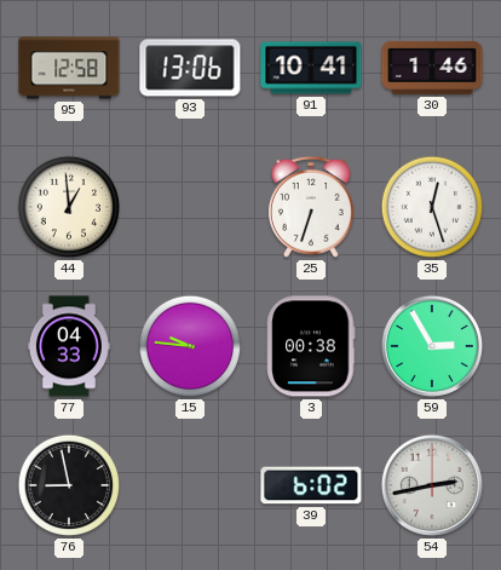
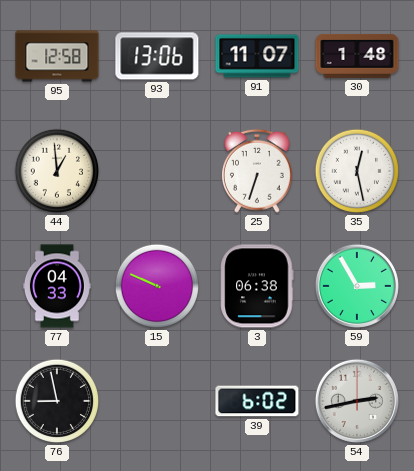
91: 10:41 -> 11:07
30: 1:46 -> 1:48
35: 12:27 -> 12:28
15: 9:46 -> 9:49
3: 00:38 -> 06:38
